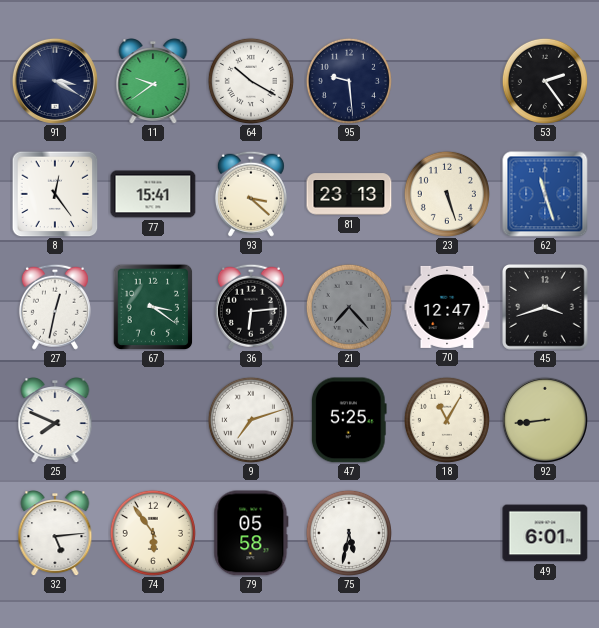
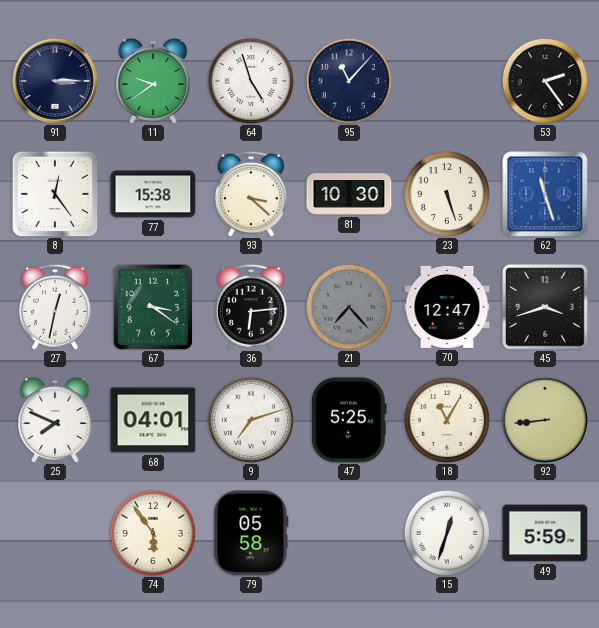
91: 3:20 -> 3:15
64: 10:20 -> 4:57
95: 9:29 -> 11:07
77: 15:41 -> 15:38
81: 23:13 -> 10:30
68: none -> 04:01
32: 5:14 -> none
75: 5:32 -> none
15: none -> 12:33
49: 6:01 -> 5:59
